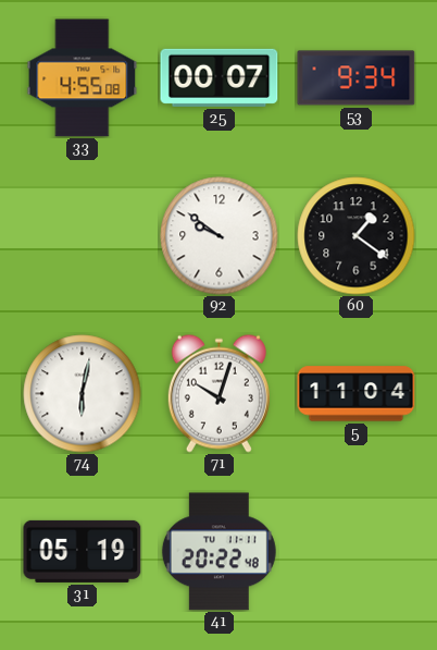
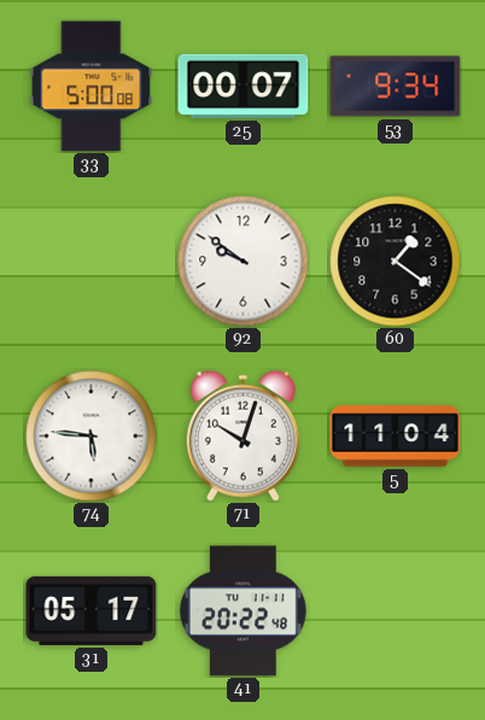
33: 4:55 -> 5:00
74: 6:02 -> 5:46
31: 05:19 -> 05:17
